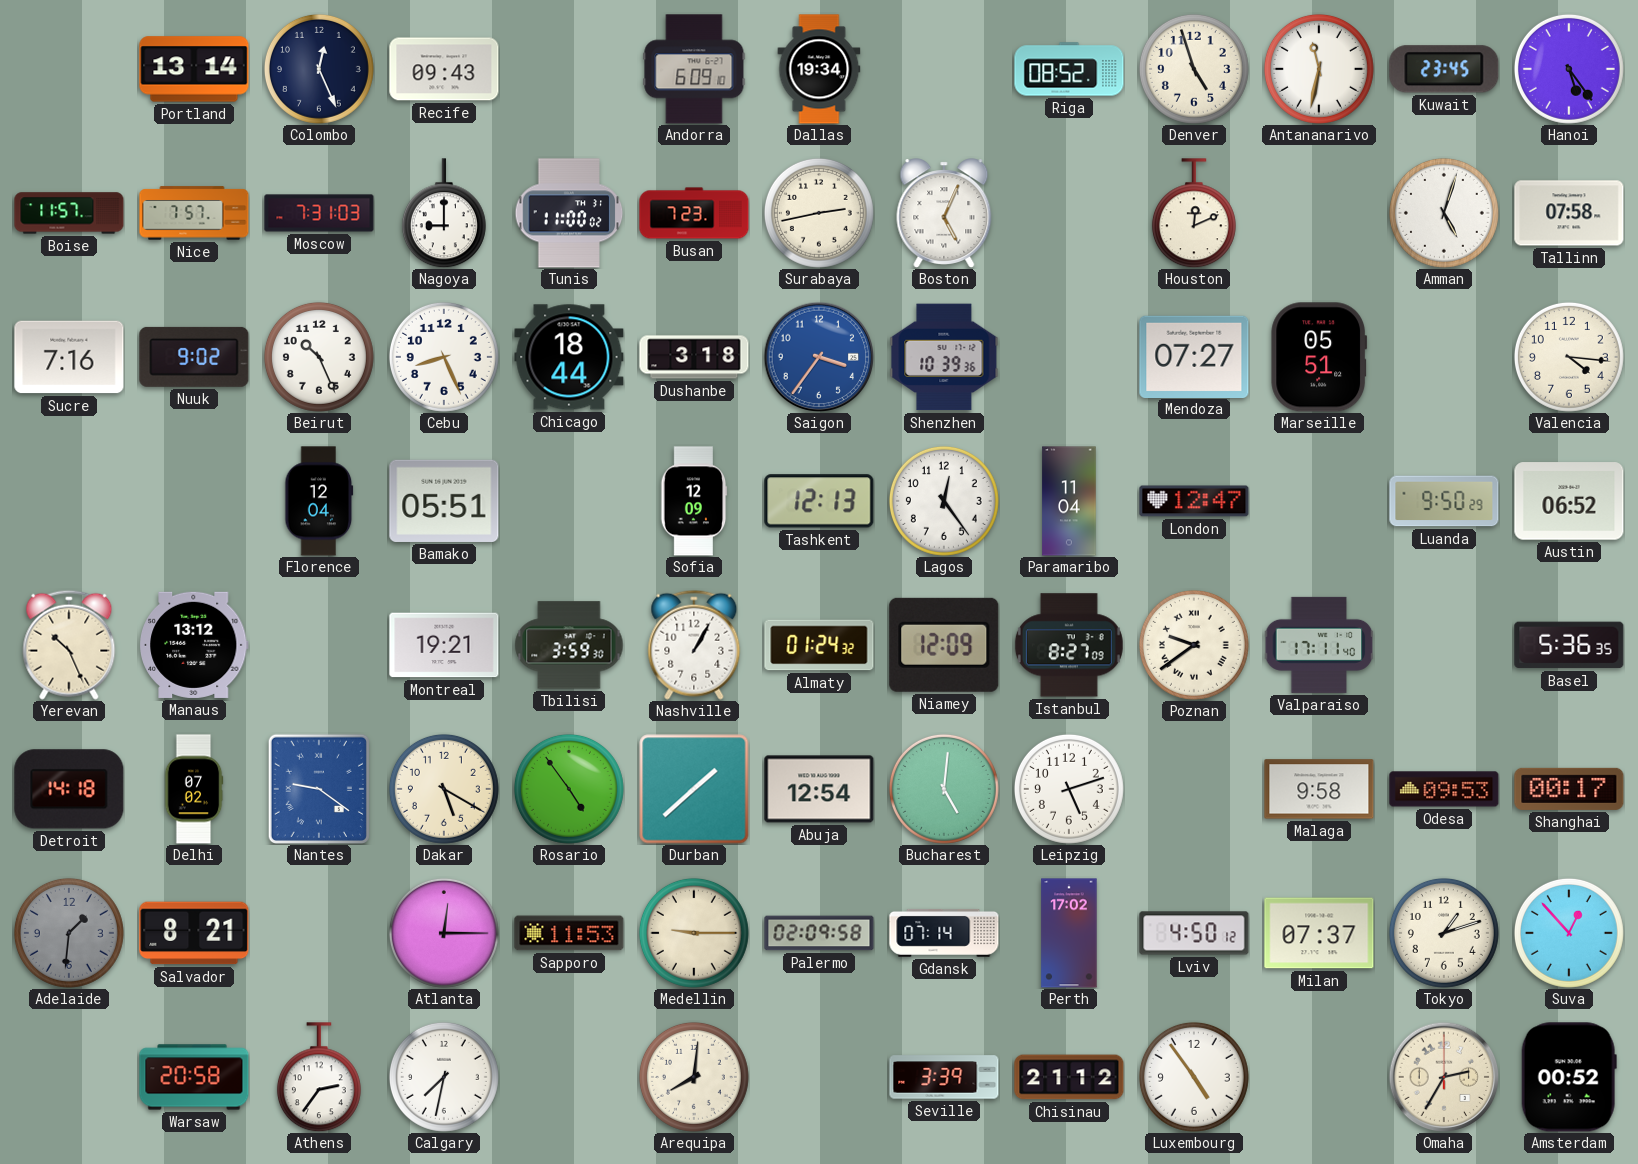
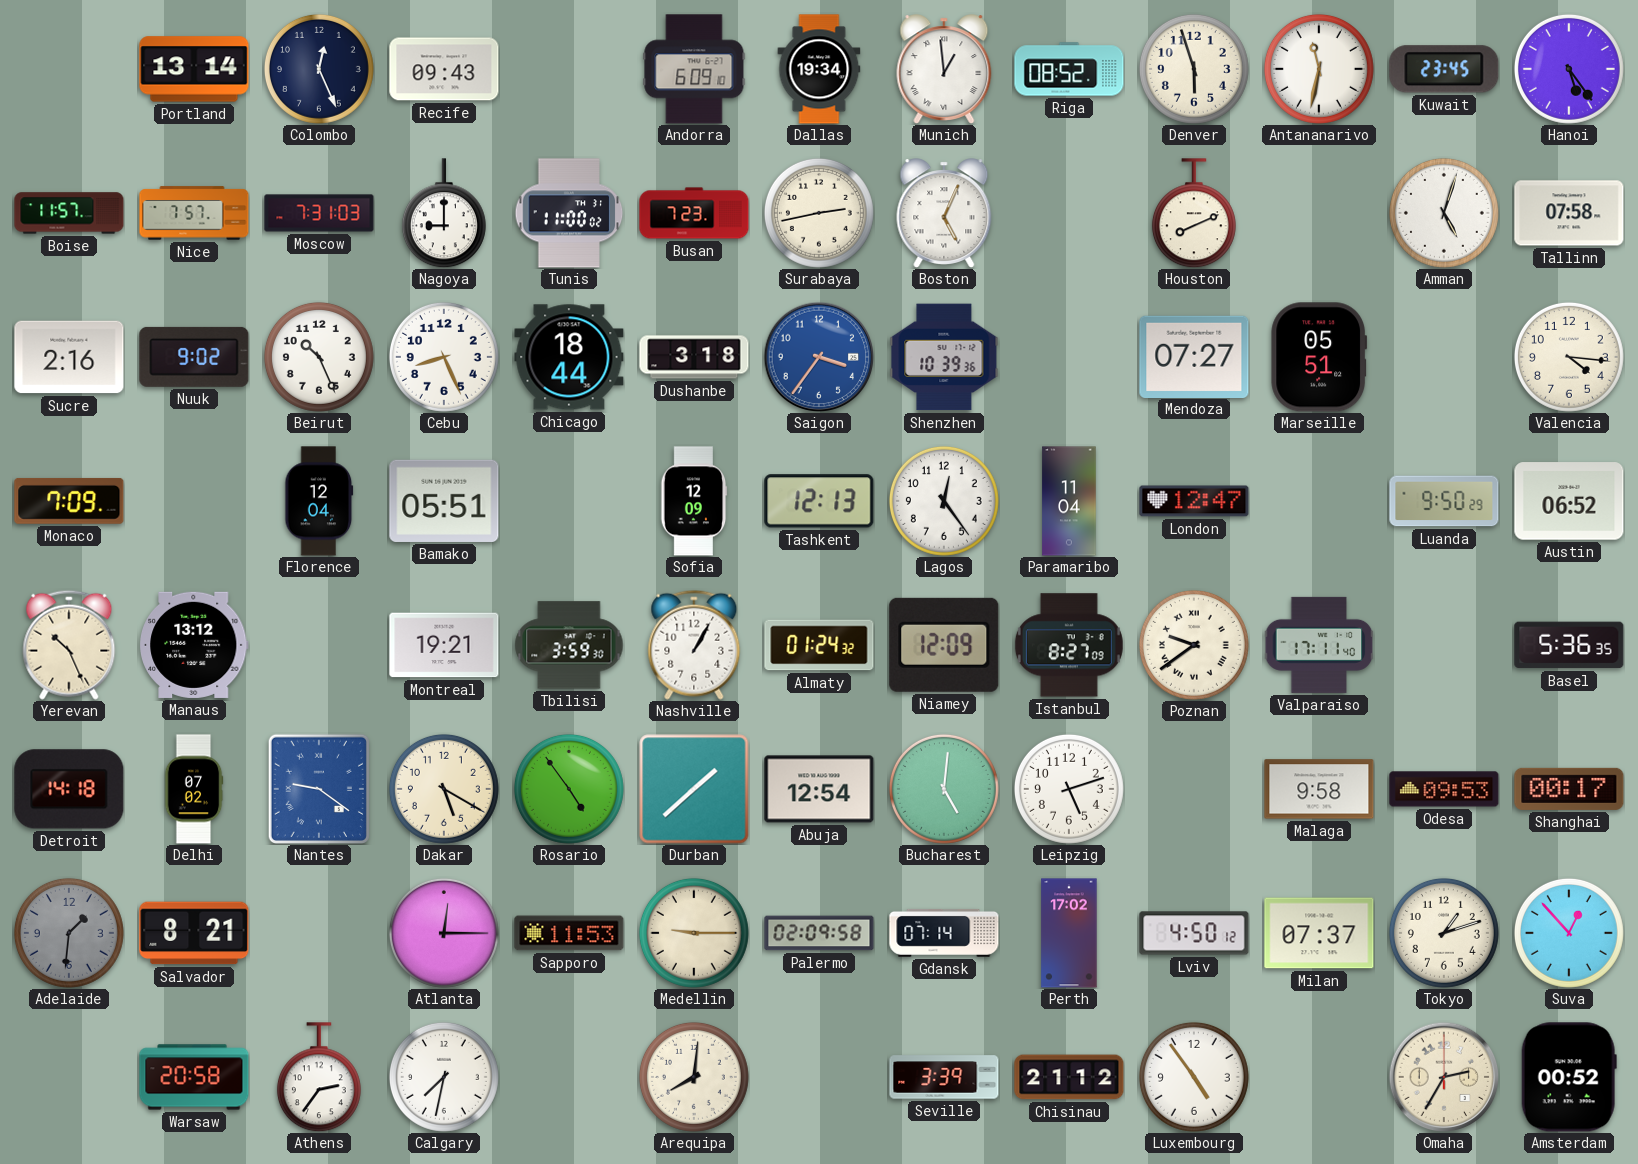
Munich: none -> 12:59
Denver: 4:57 -> 5:57
Houston: 12:11 -> 8:11
Sucre: 7:16 -> 2:16
Monaco: none -> 7:09
